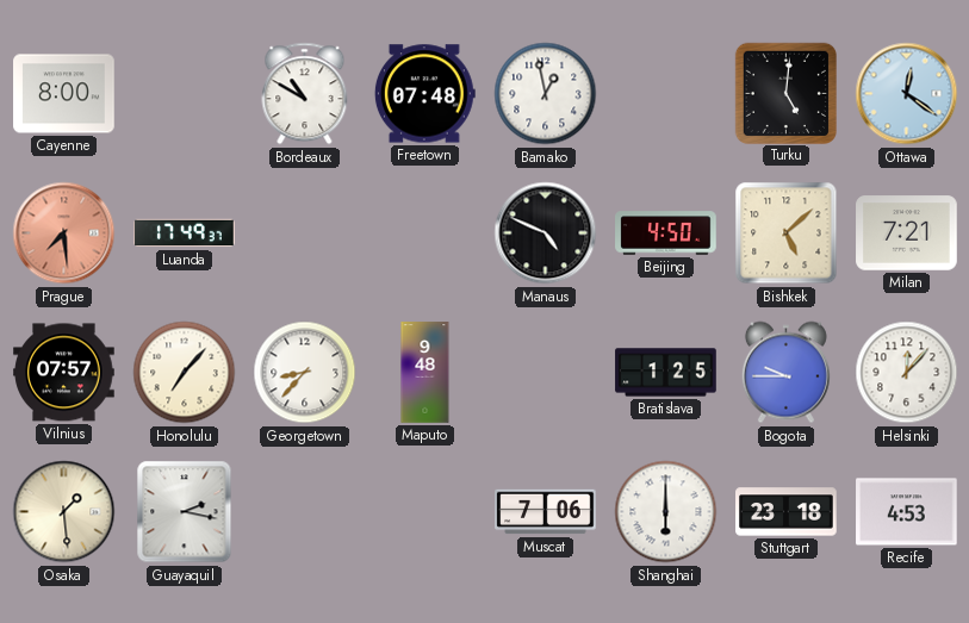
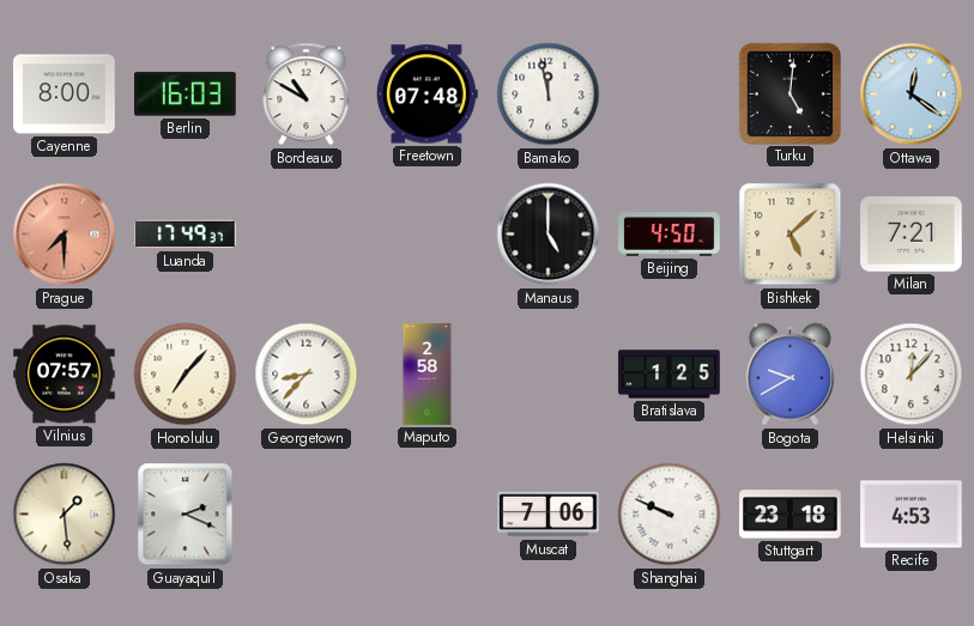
Berlin: none -> 16:03
Bamako: 12:58 -> 11:58
Prague: 7:29 -> 7:30
Manaus: 4:49 -> 5:00
Maputo: 9:48 -> 2:58
Bogota: 9:45 -> 9:40
Guayaquil: 2:17 -> 2:19
Shanghai: 6:00 -> 9:49
